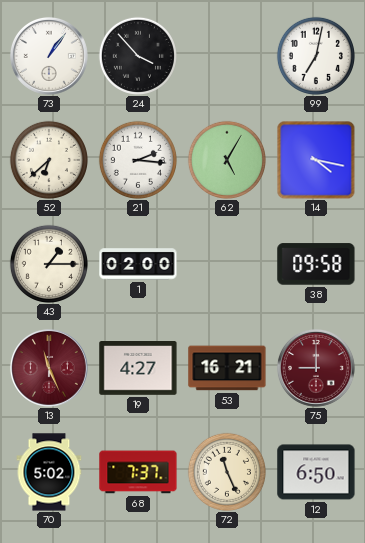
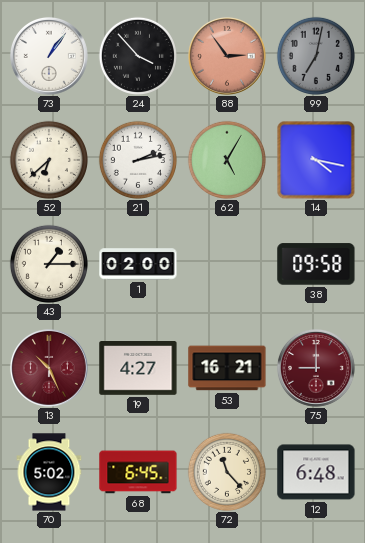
88: none -> 2:54
99 dial: white -> grey
21: 2:16 -> 2:13
13: 11:26 -> 10:26
68: 7:37 -> 6:45
72: 11:26 -> 11:23
12: 6:50 -> 6:48
